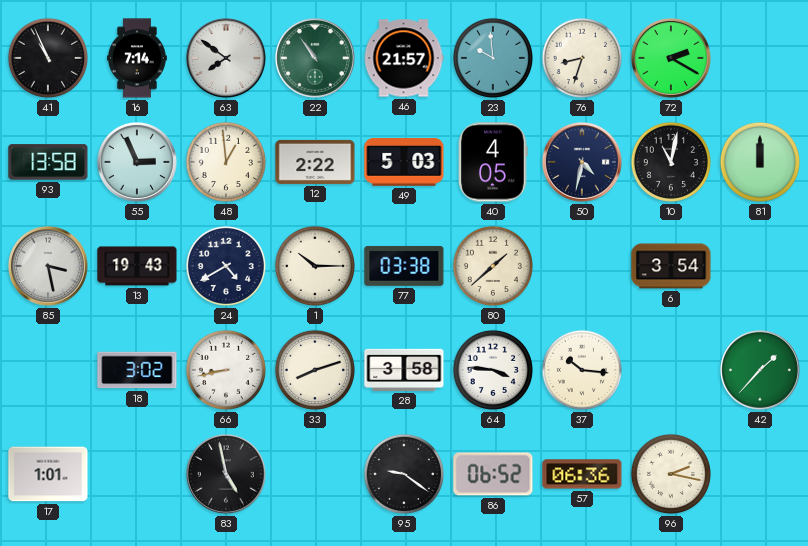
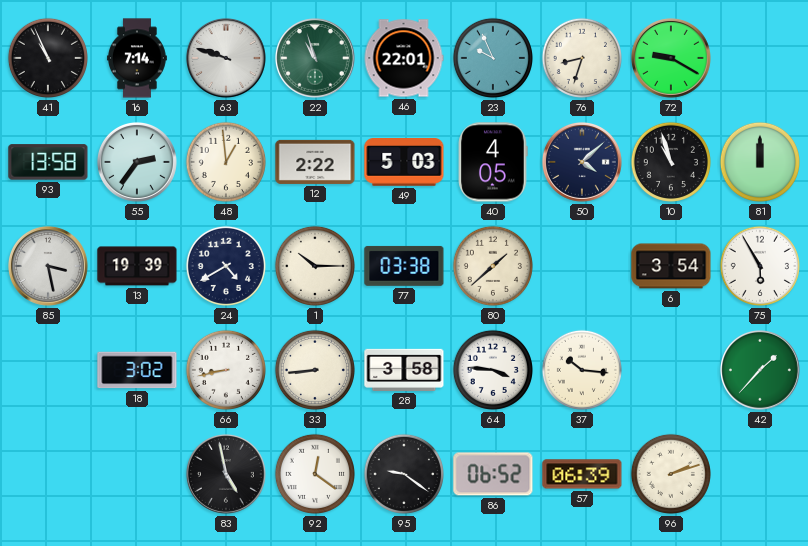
63: 7:51 -> 9:48
22: 10:54 -> 10:57
46: 21:57 -> 22:01
23: 9:59 -> 9:56
72: 2:20 -> 9:20
55: 2:56 -> 2:36
50: 4:32 -> 4:08
10: 11:02 -> 10:57
13: 19:43 -> 19:39
75: none -> 5:55
33: 8:12 -> 8:44
17: 1:01 -> none
92: none -> 12:21
57: 06:36 -> 06:39
96: 2:17 -> 2:12
